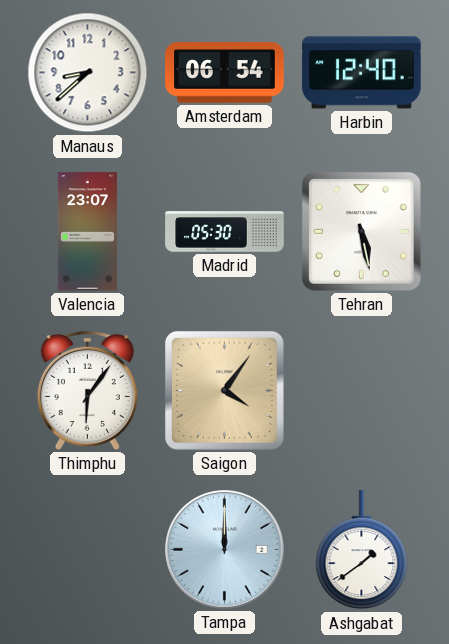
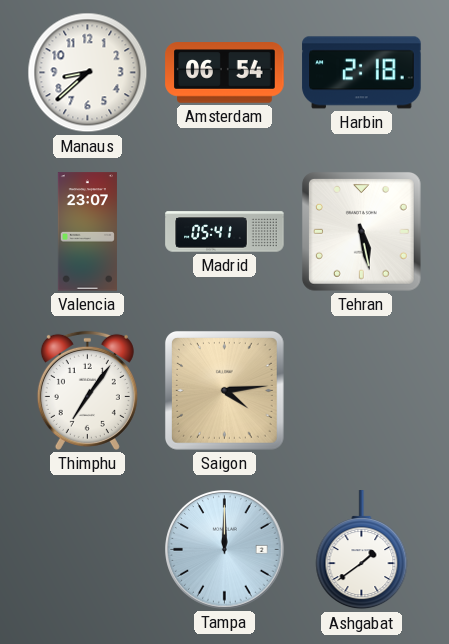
Harbin: 12:40 -> 2:18
Madrid: 05:30 -> 05:41
Thimphu: 6:06 -> 7:06
Saigon: 4:06 -> 4:14
